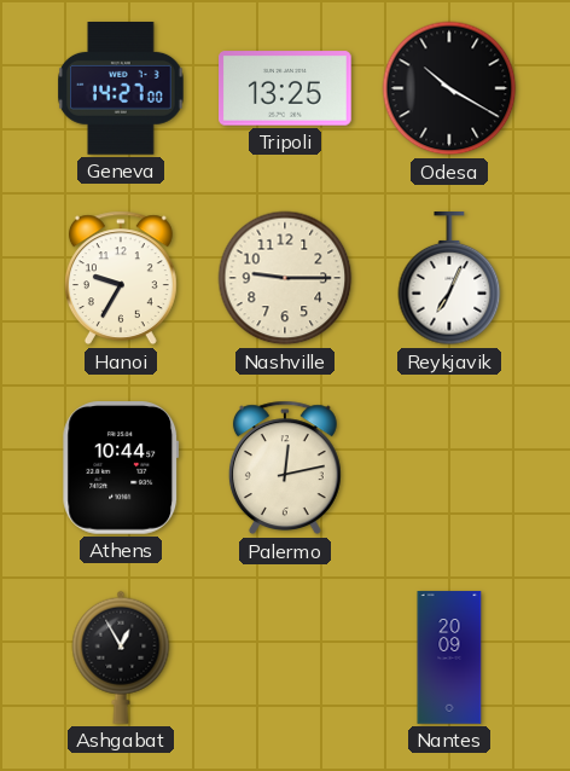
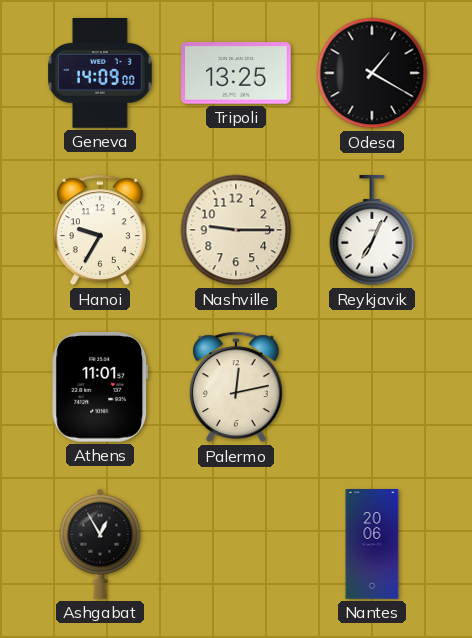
Geneva: 14:27 -> 14:09
Odesa: 10:20 -> 1:20
Athens: 10:44 -> 11:01
Nantes: 20:09 -> 20:06
